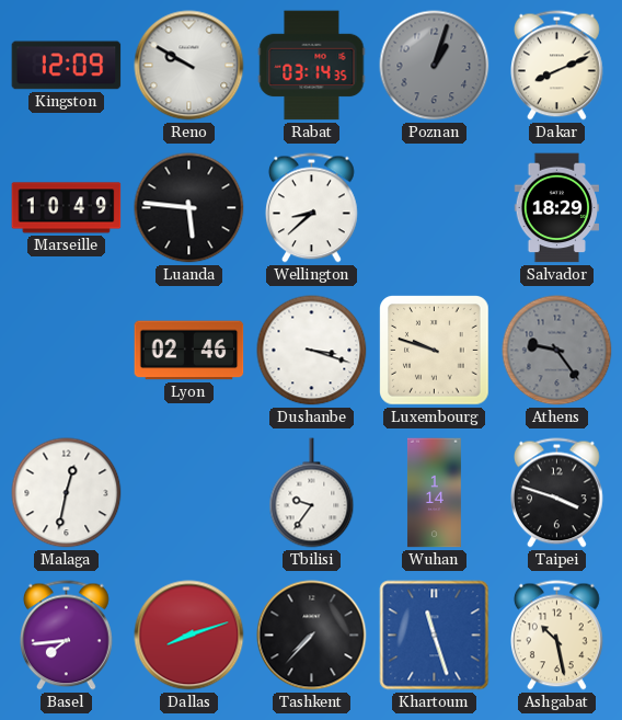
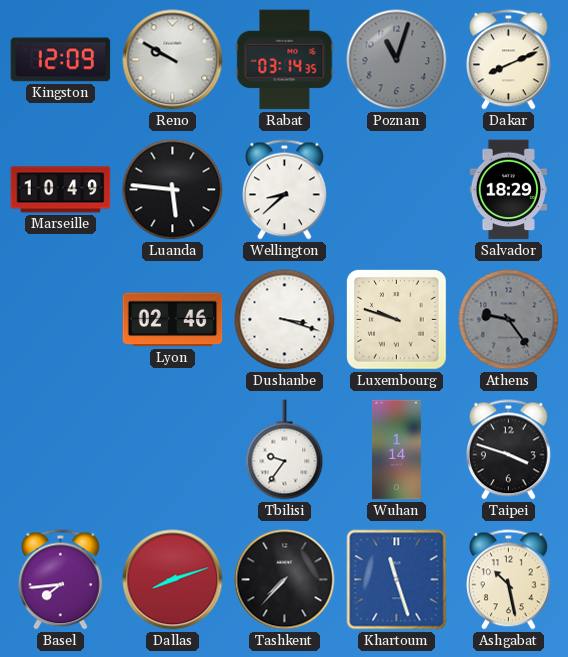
Poznan: 1:03 -> 11:03
Malaga: 12:32 -> none
